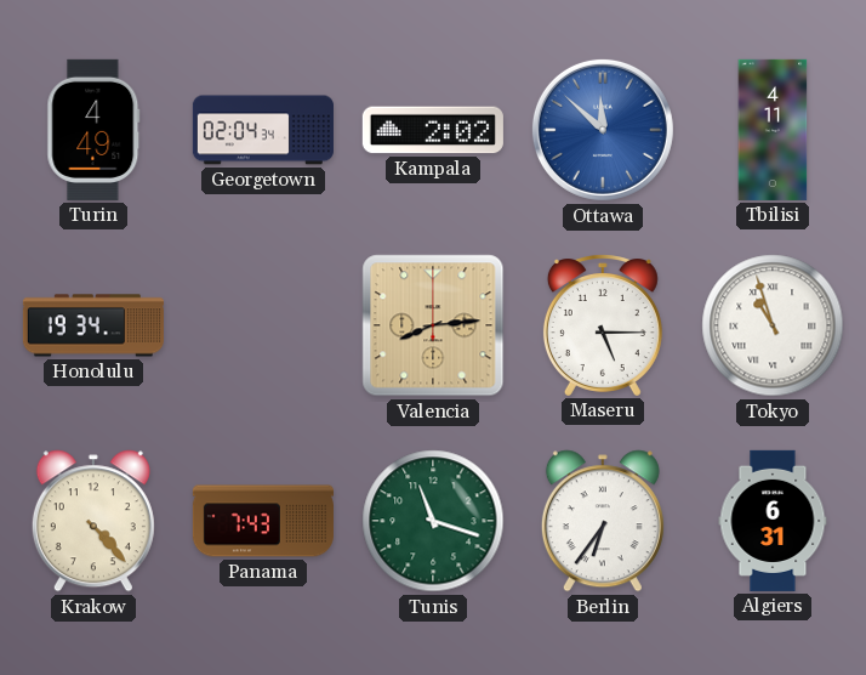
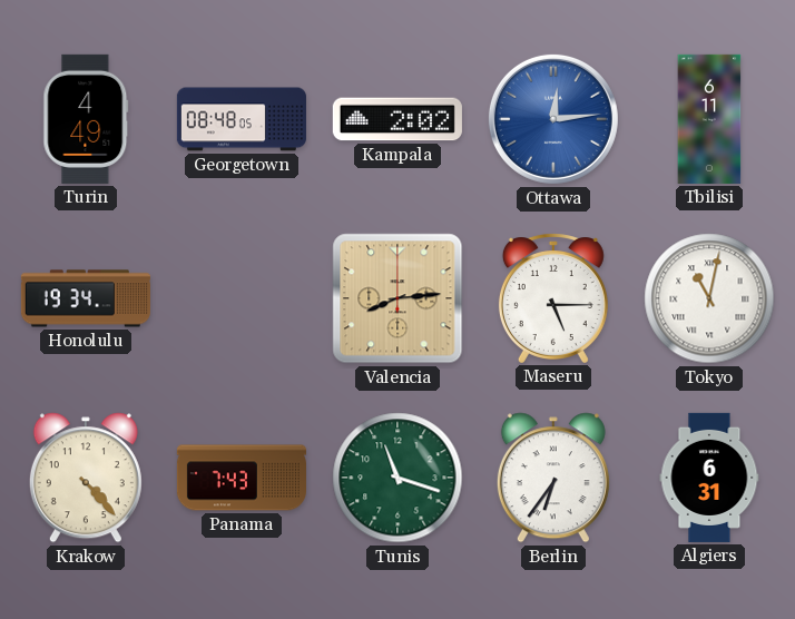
Georgetown: 02:04 -> 08:48
Ottawa: 11:52 -> 12:14
Tbilisi: 4:11 -> 6:11
Tokyo: 10:57 -> 11:02
